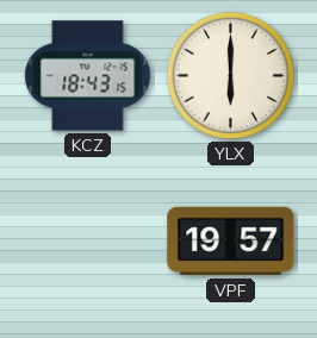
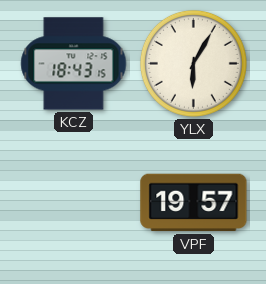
YLX: 6:00 -> 6:05
